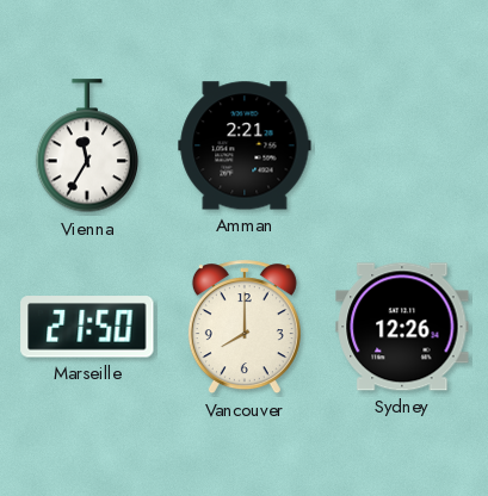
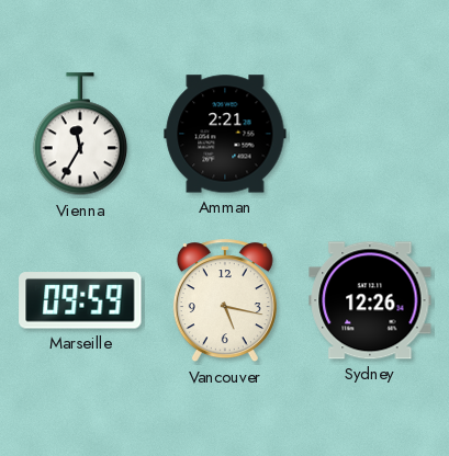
Marseille: 21:50 -> 09:59
Vancouver: 8:00 -> 5:17
